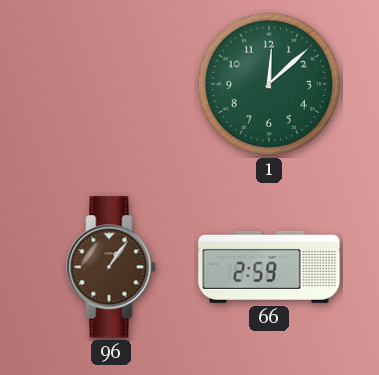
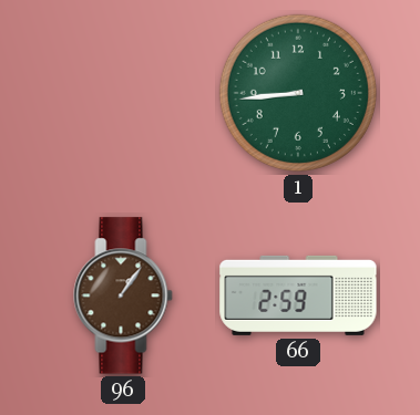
1: 12:08 -> 8:44
